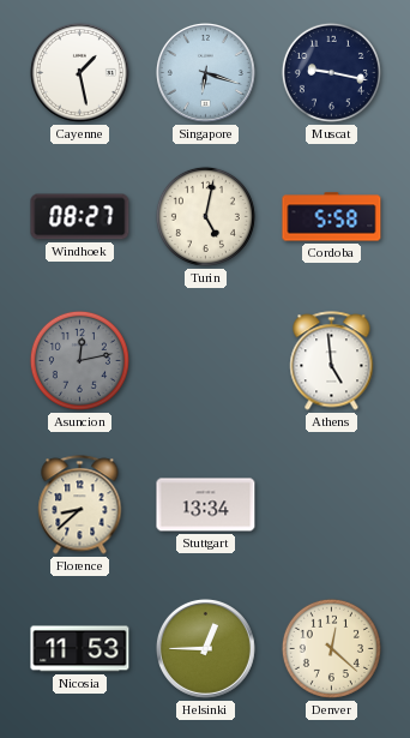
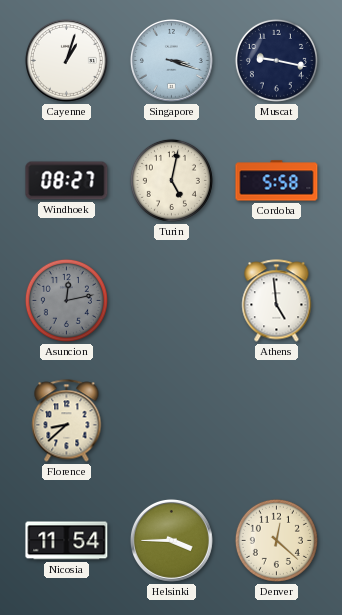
Cayenne: 1:28 -> 1:03
Singapore: 6:18 -> 3:18
Stuttgart: 13:34 -> none
Nicosia: 11:53 -> 11:54
Helsinki: 12:45 -> 3:45
